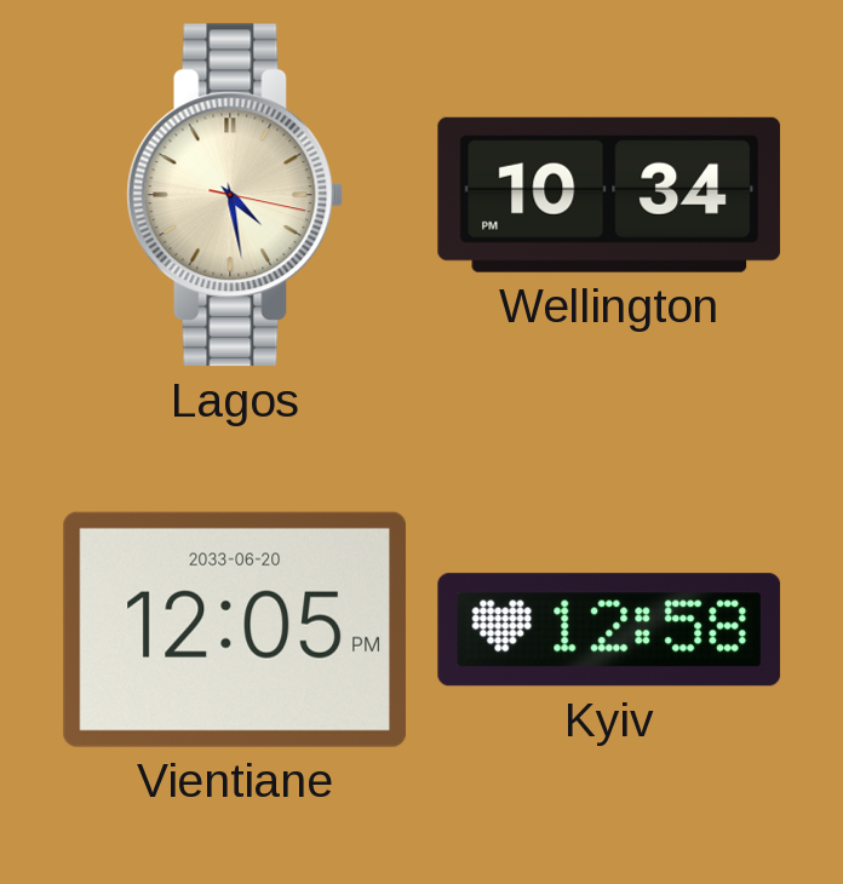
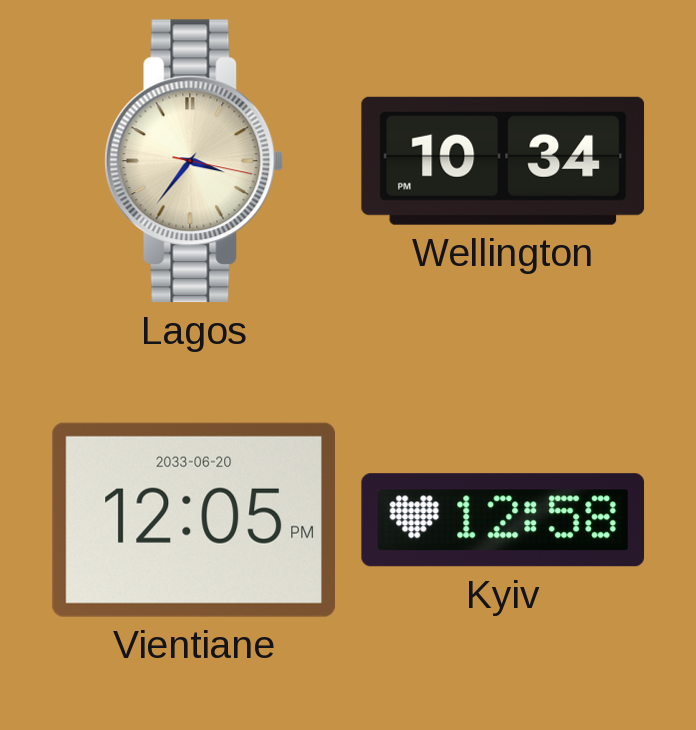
Lagos: 4:28 -> 3:36
